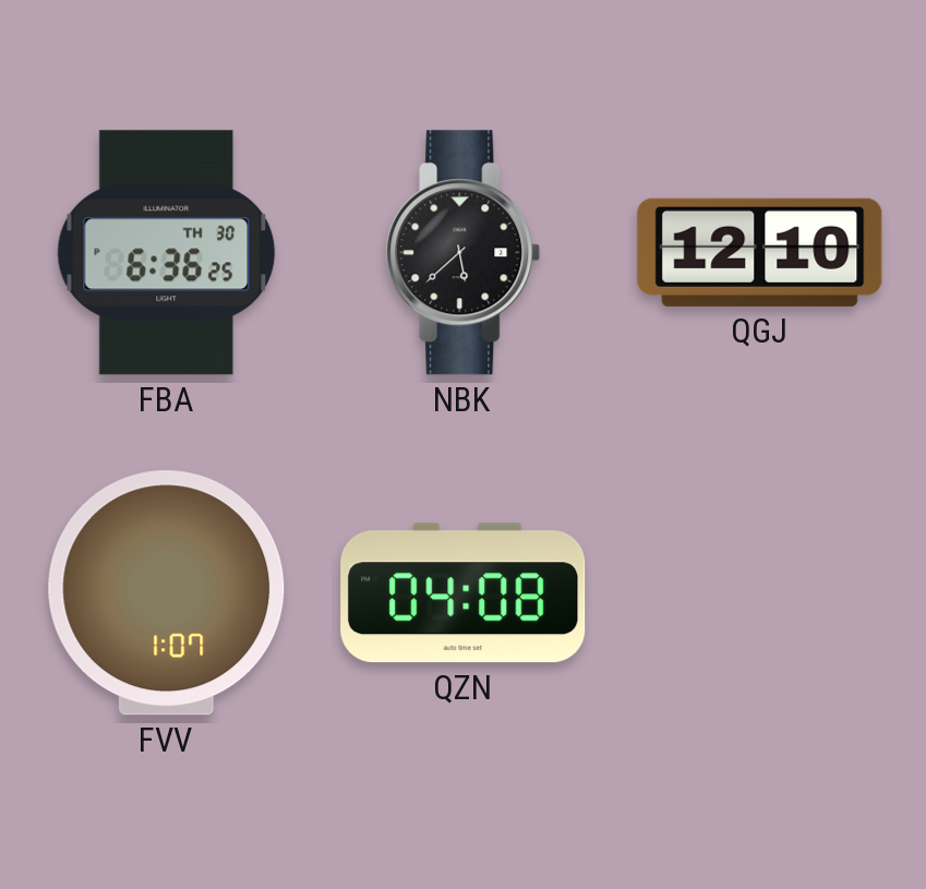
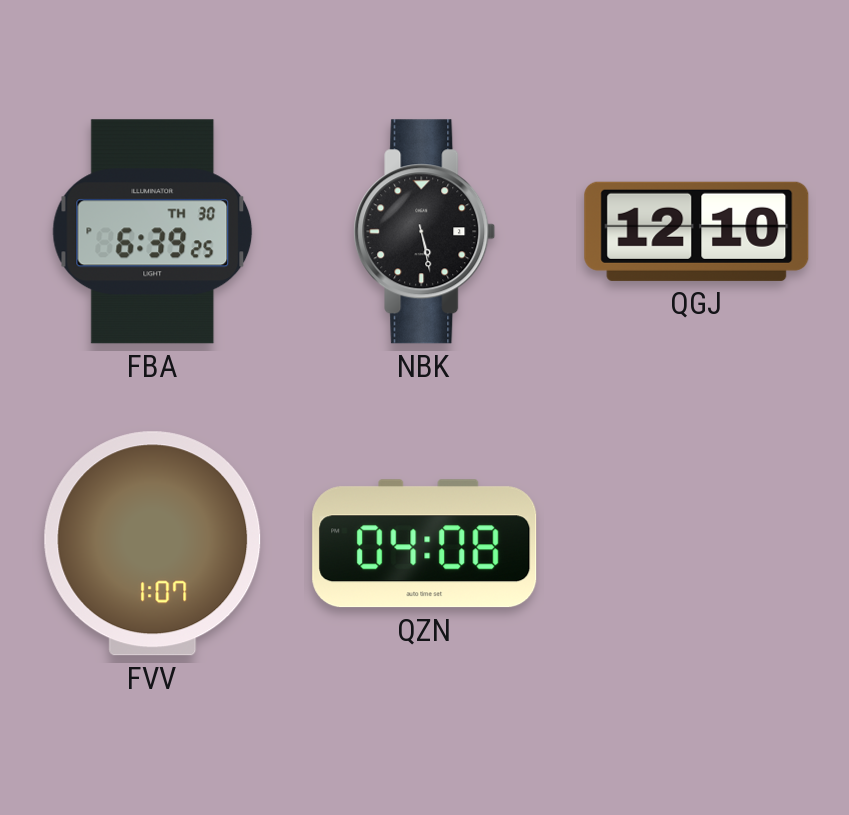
FBA: 6:36 -> 6:39
NBK: 5:38 -> 5:28
